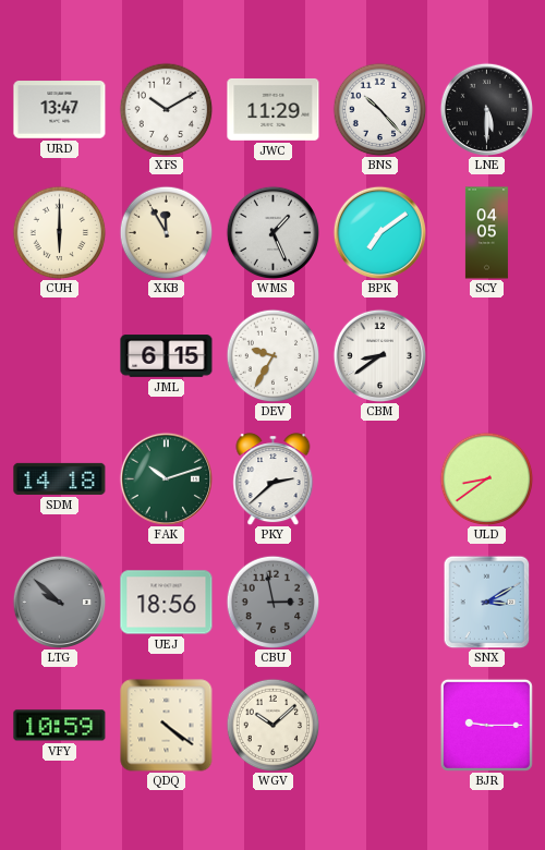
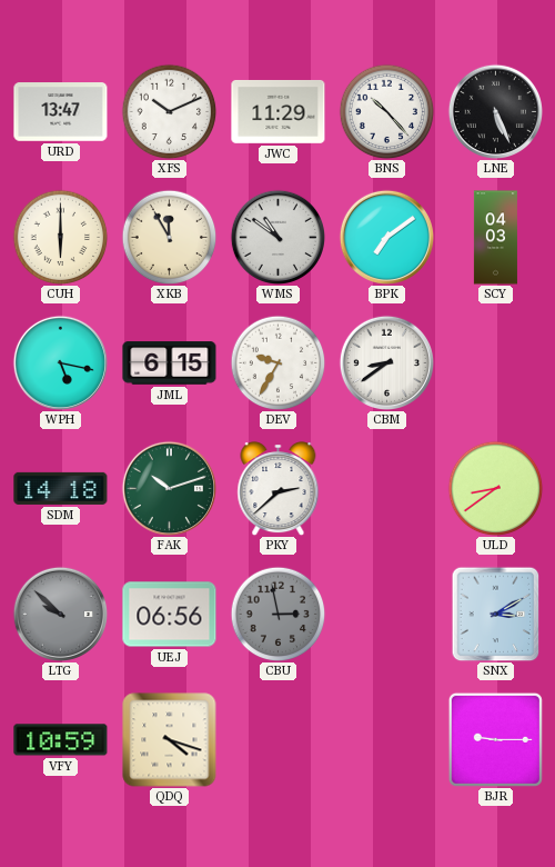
XFS: 10:10 -> 10:11
LNE: 5:30 -> 5:26
WMS: 1:26 -> 10:51
SCY: 04:05 -> 04:03
WPH: none -> 5:17
UEJ: 18:56 -> 06:56
QDQ: 4:21 -> 4:18
WGV: 10:08 -> none
